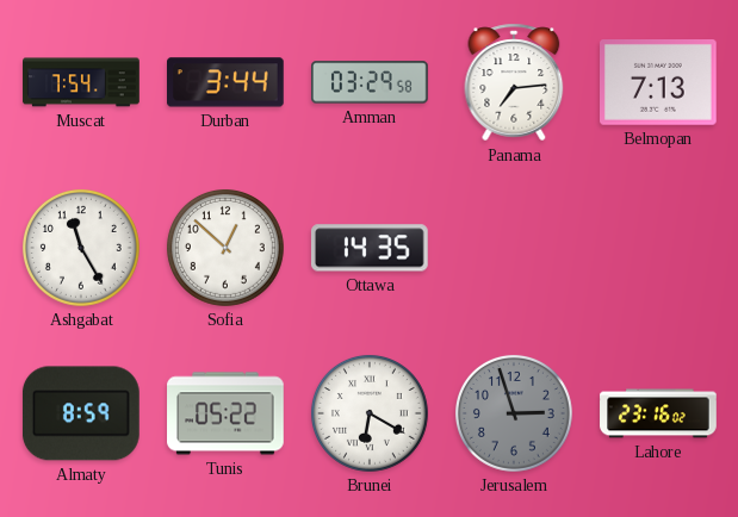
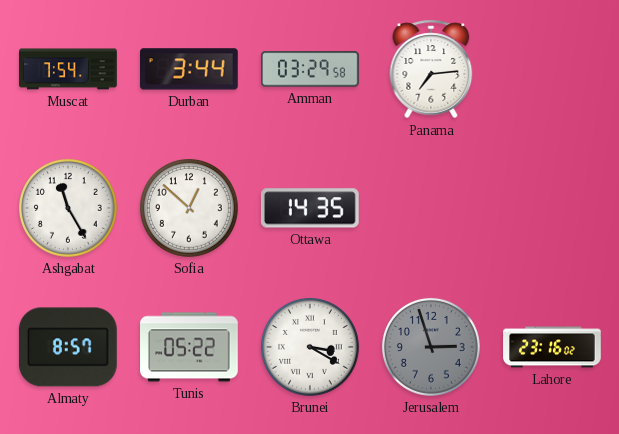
Belmopan: 7:13 -> none
Almaty: 8:59 -> 8:57
Brunei: 6:20 -> 3:20
